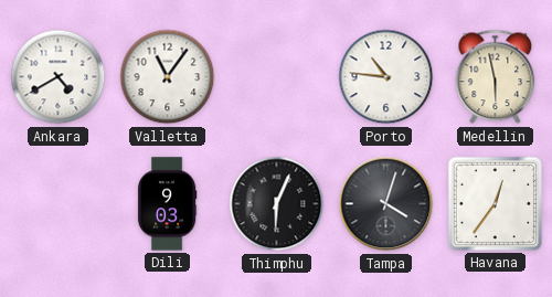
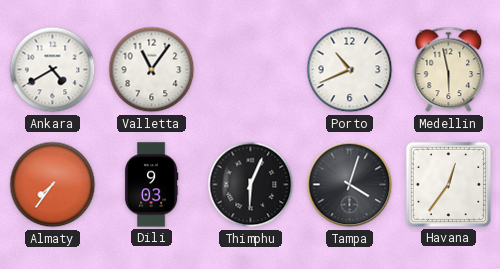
Porto: 10:46 -> 10:41
Almaty: none -> 7:36
